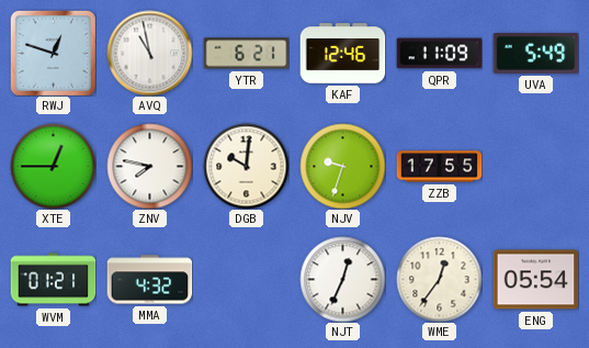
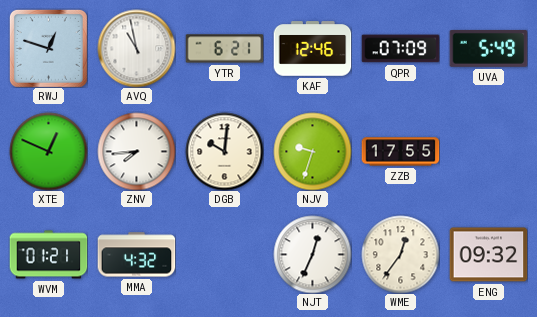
QPR: 11:09 -> 07:09
XTE: 12:45 -> 12:49
ZNV: 7:47 -> 7:44
ENG: 05:54 -> 09:32
